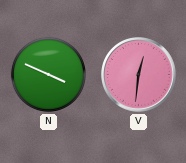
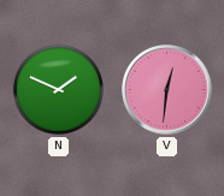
N: 3:49 -> 1:49
